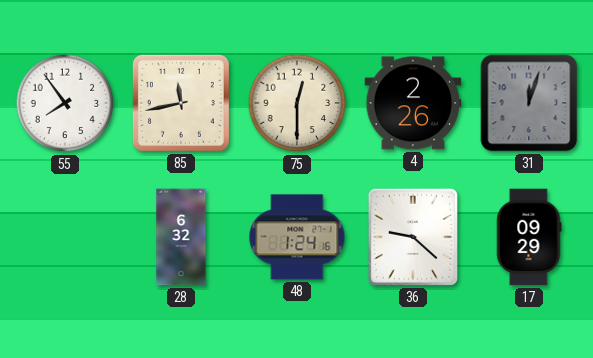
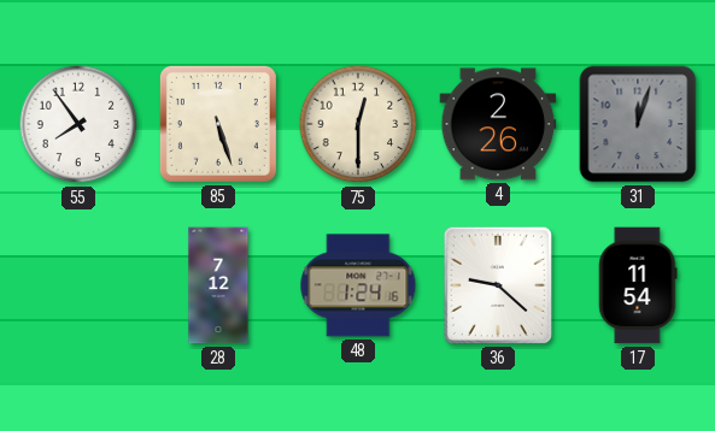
85: 11:43 -> 5:27
28: 6:32 -> 7:12
17: 09:29 -> 11:54
